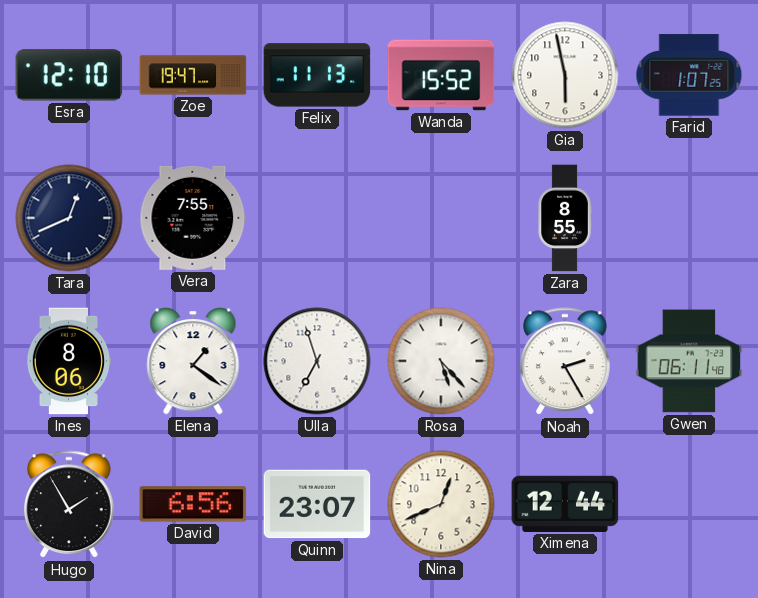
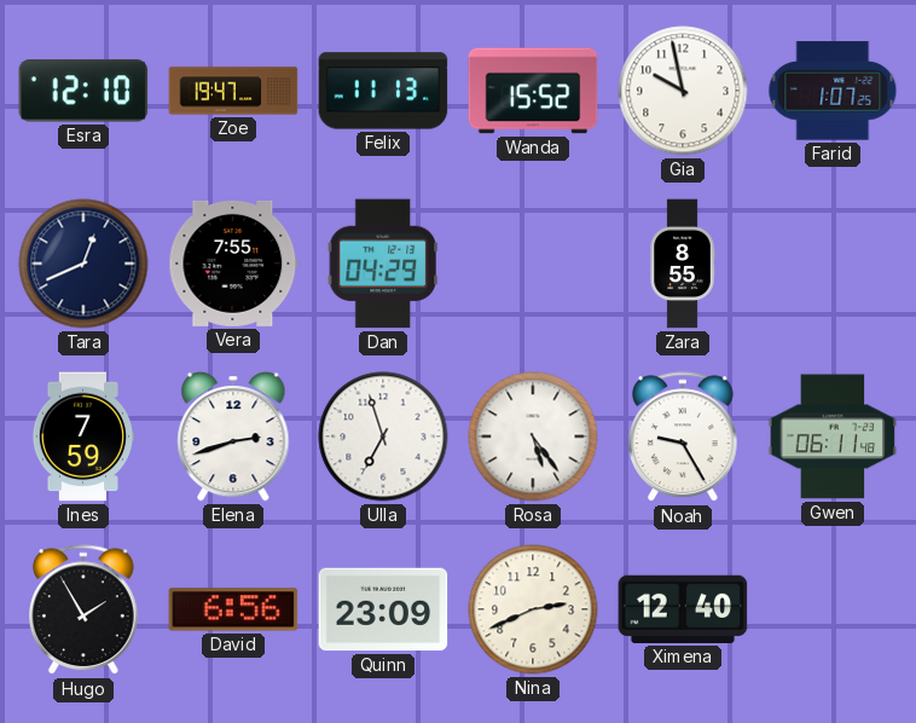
Gia: 5:58 -> 9:58
Dan: none -> 04:29
Ines: 8:06 -> 7:59
Elena: 1:21 -> 2:42
Rosa: 5:23 -> 5:24
Noah: 2:25 -> 9:25
Quinn: 23:07 -> 23:09
Nina: 12:41 -> 2:41
Ximena: 12:44 -> 12:40
